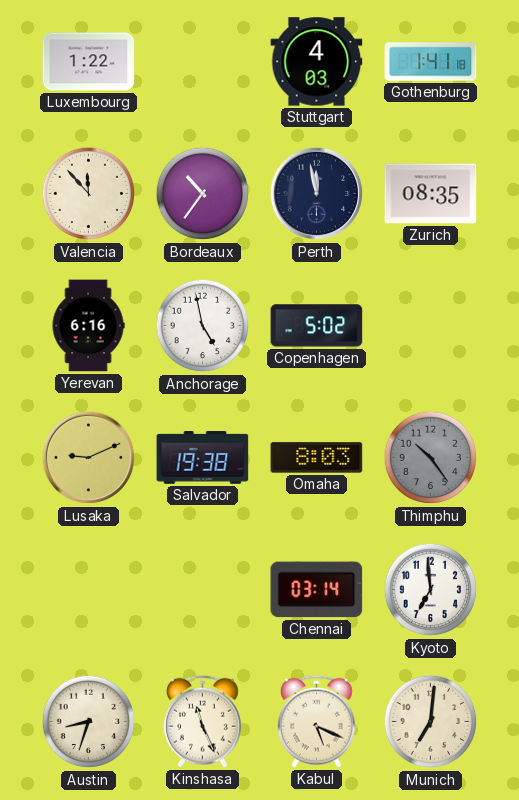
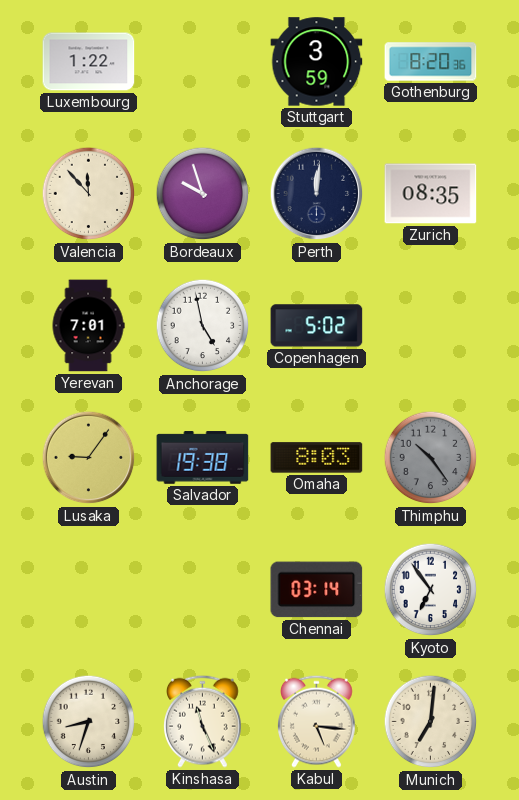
Stuttgart: 4:03 -> 3:59
Gothenburg: 1:41 -> 8:20
Bordeaux: 10:36 -> 9:57
Perth: 11:58 -> 12:01
Yerevan: 6:16 -> 7:01
Lusaka: 9:11 -> 9:06
Kyoto: 6:59 -> 6:54
Kabul: 5:19 -> 5:16
